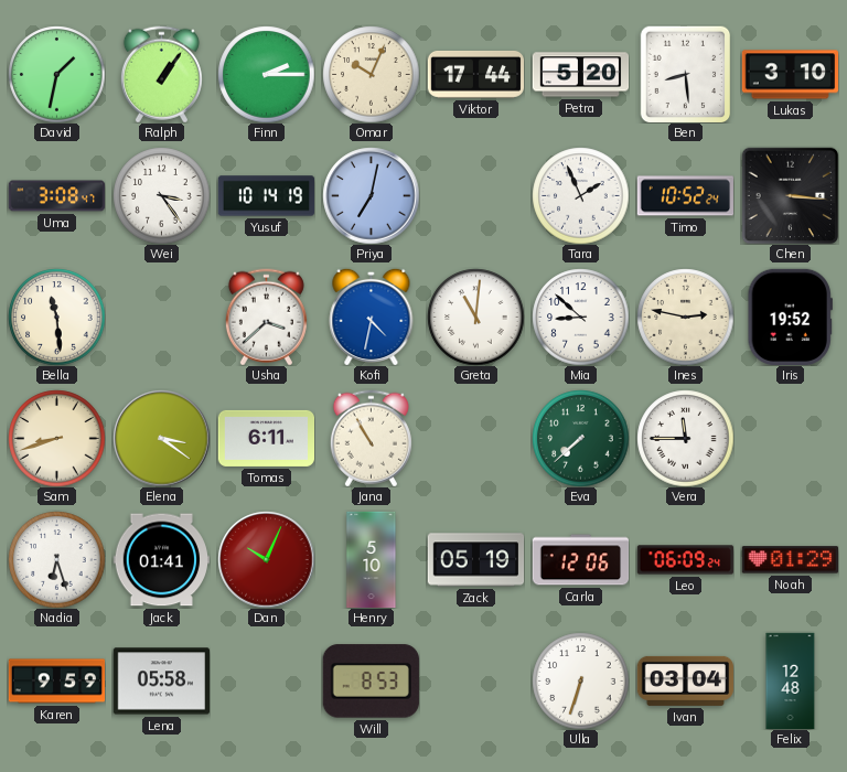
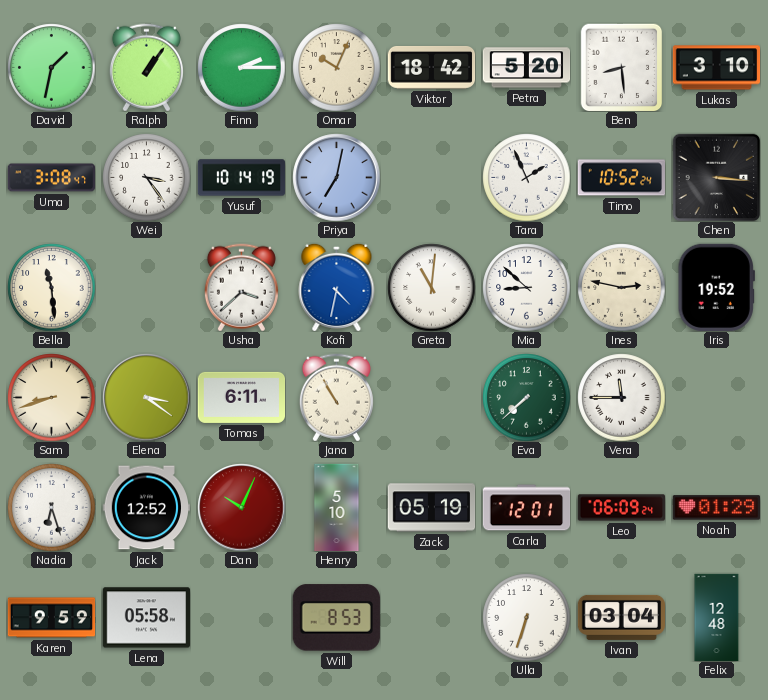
Viktor: 17:44 -> 18:42
Jack: 01:41 -> 12:52
Carla: 12:06 -> 12:01
